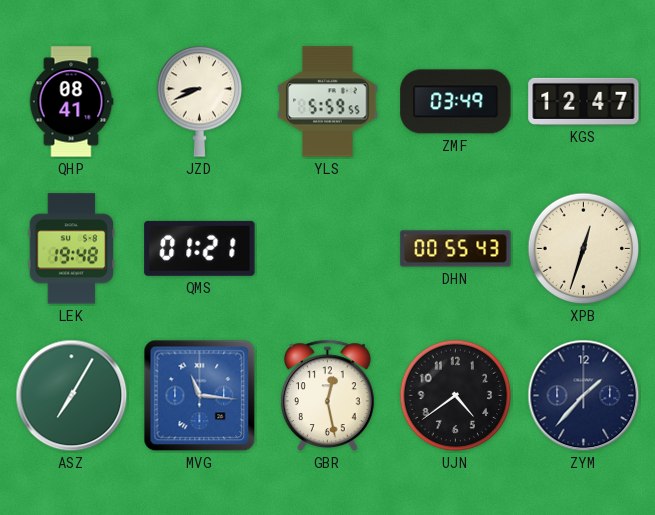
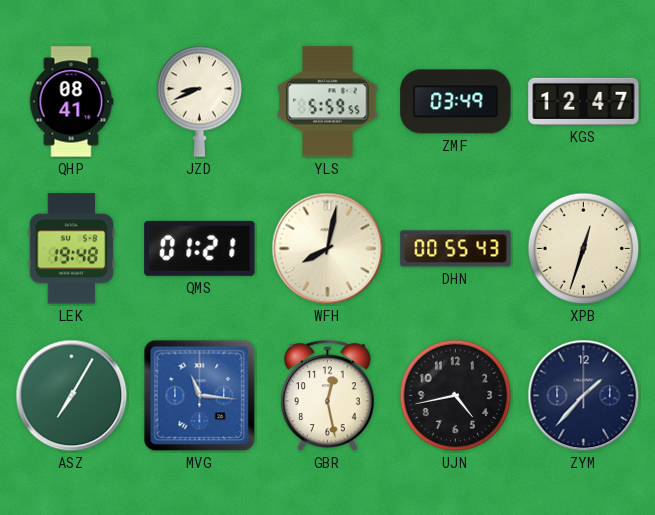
WFH: none -> 8:02
UJN: 4:39 -> 4:43
